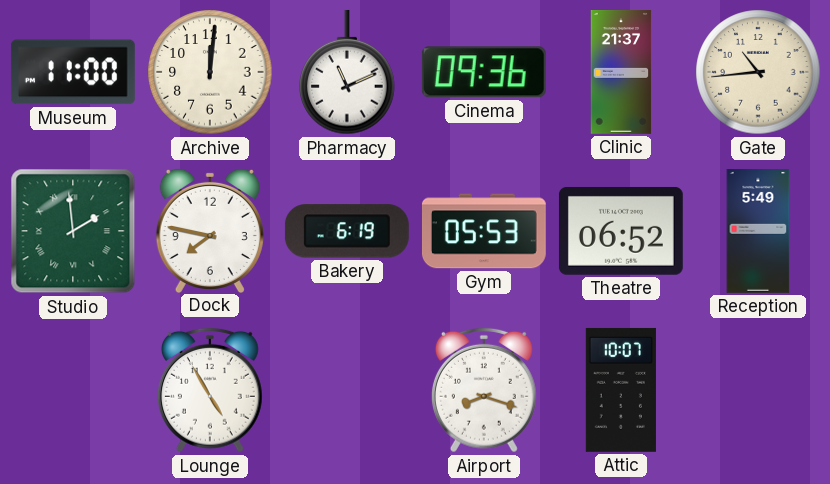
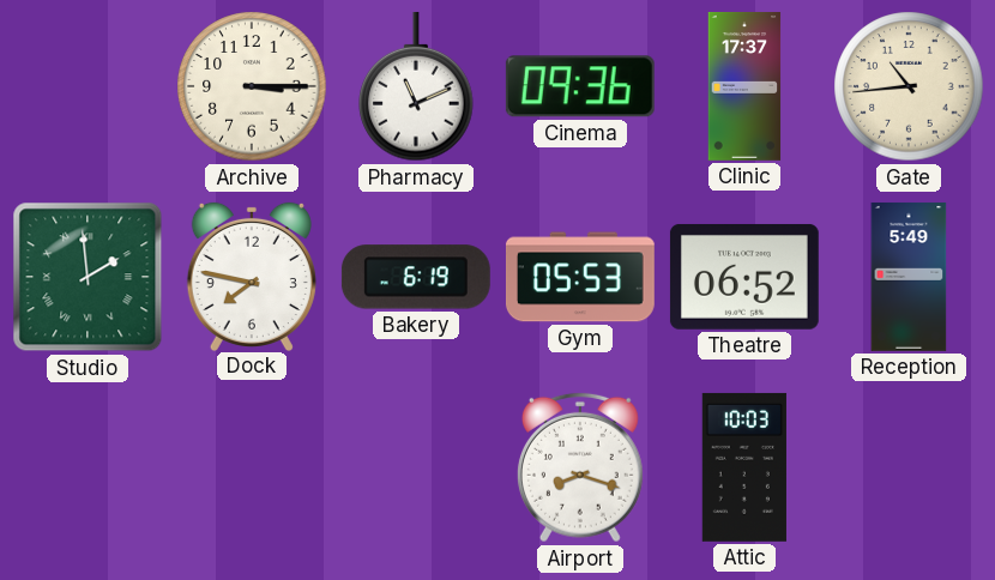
Museum: 11:00 -> none
Archive: 12:01 -> 3:15
Clinic: 21:37 -> 17:37
Lounge: 4:55 -> none
Attic: 10:07 -> 10:03
